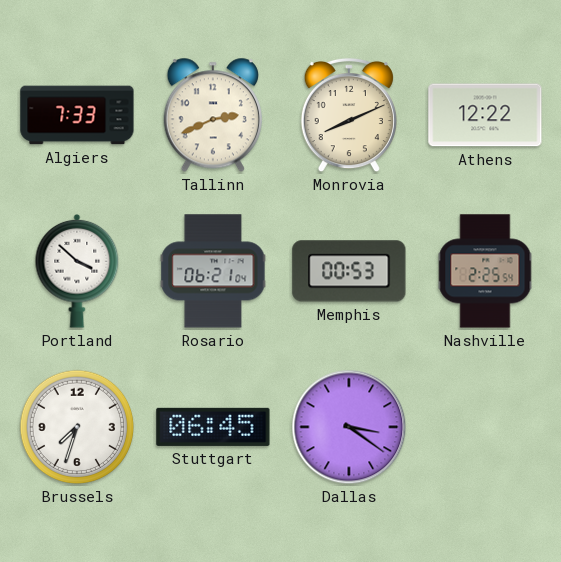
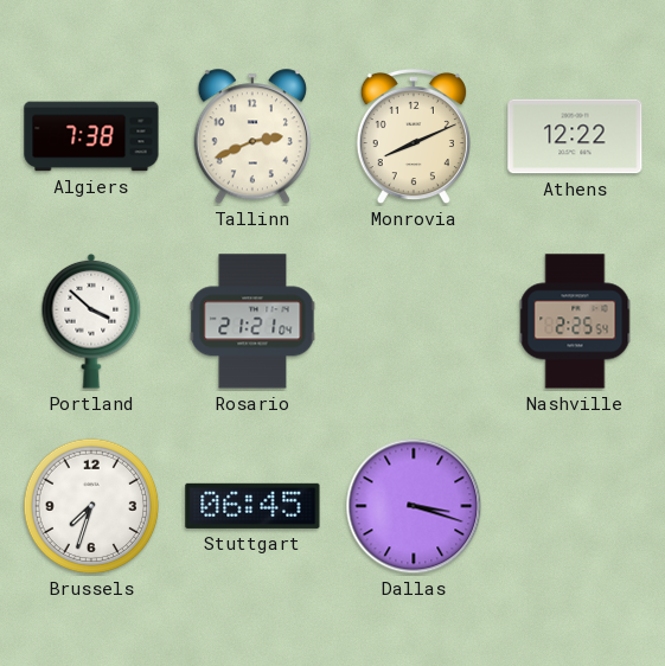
Algiers: 7:33 -> 7:38
Rosario: 06:21 -> 21:21
Memphis: 00:53 -> none
Dallas: 3:21 -> 3:18
